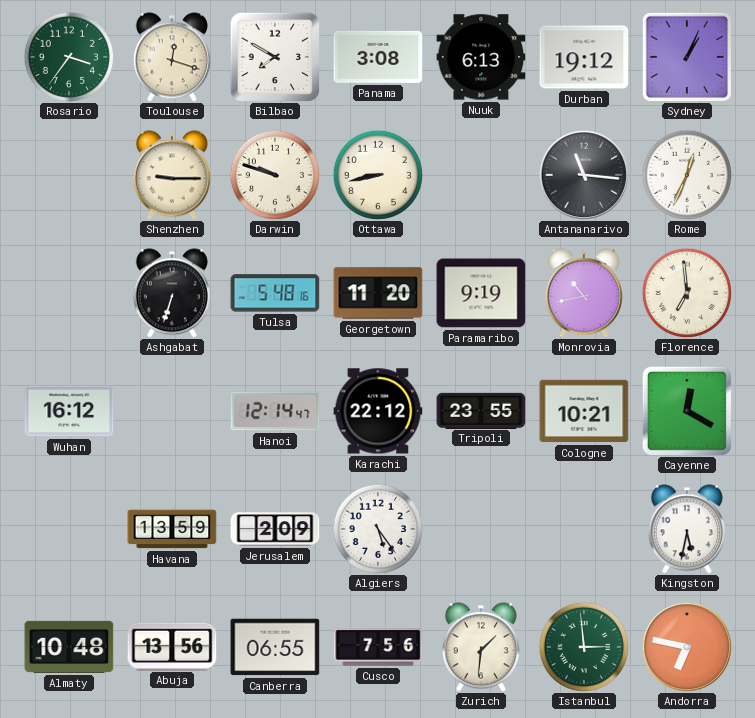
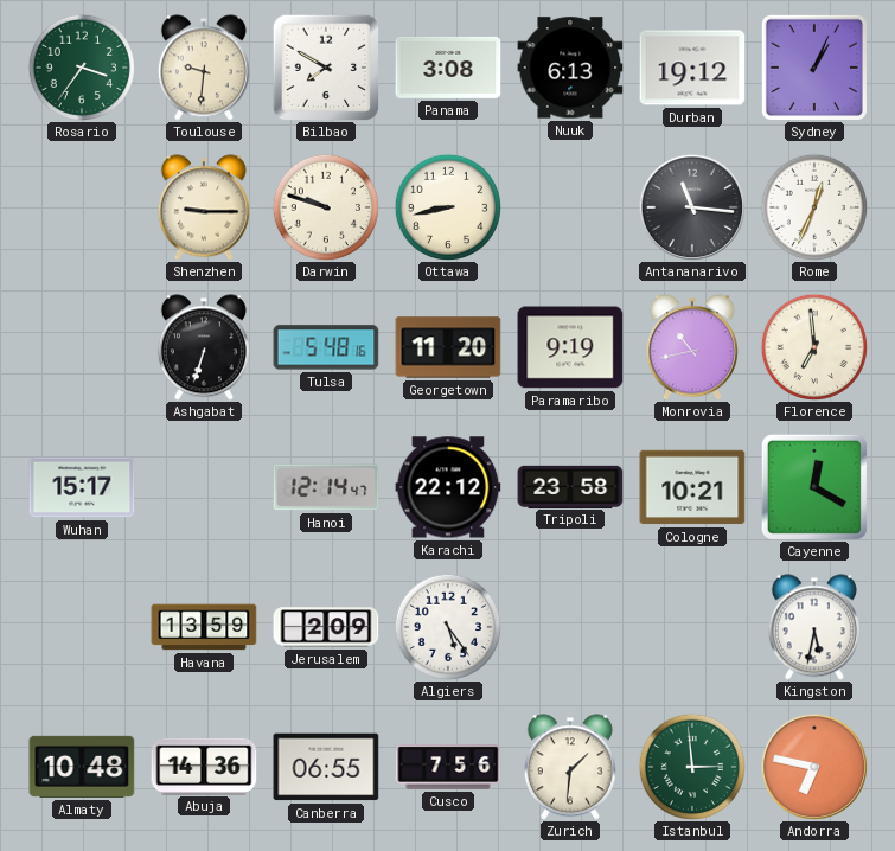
Toulouse: 12:18 -> 9:31
Wuhan: 16:12 -> 15:17
Tripoli: 23:55 -> 23:58
Abuja: 13:56 -> 14:36
